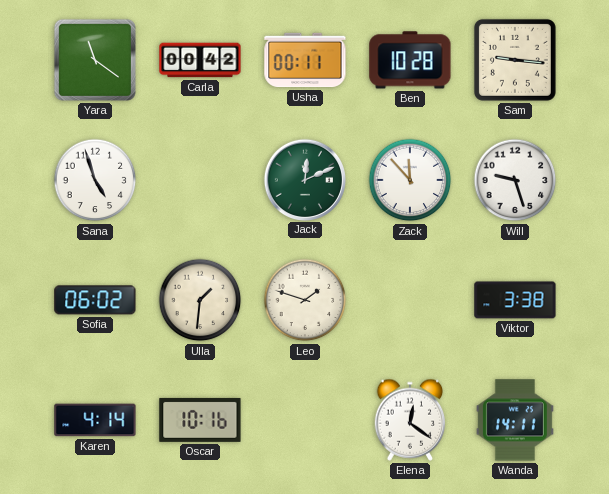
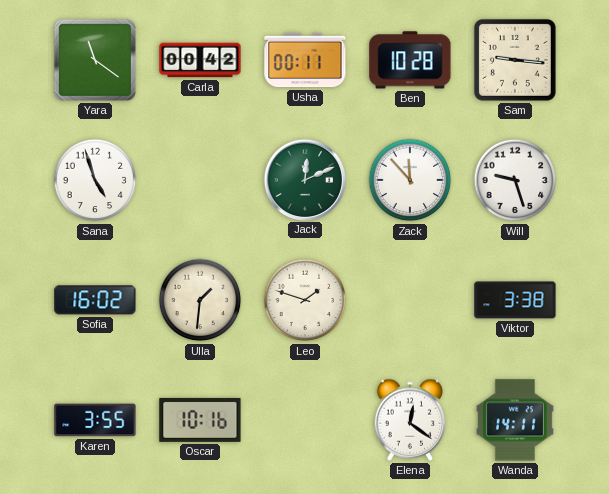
Sofia: 06:02 -> 16:02
Karen: 4:14 -> 3:55
